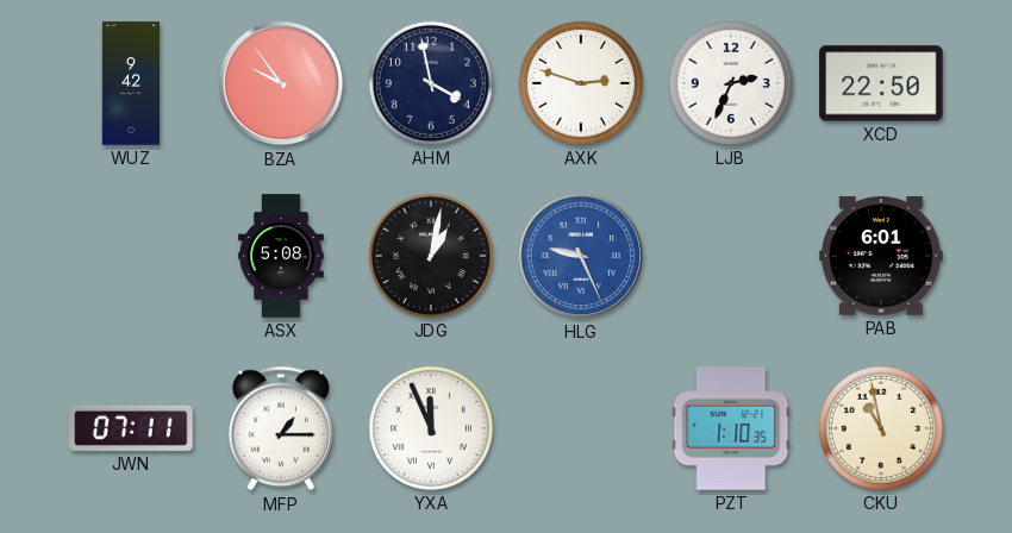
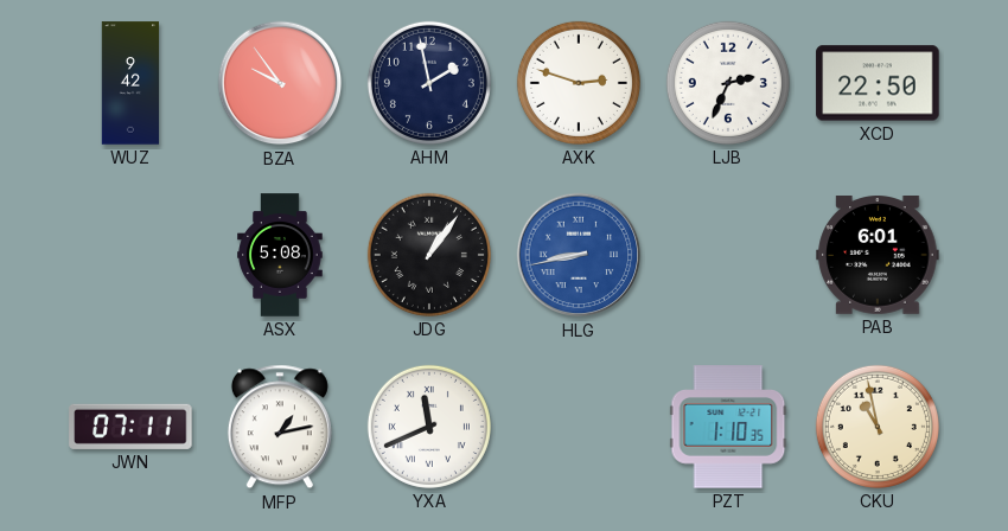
AHM: 3:58 -> 1:58
JDG: 1:02 -> 1:06
HLG: 9:26 -> 8:43
MFP: 1:15 -> 1:13
YXA: 11:56 -> 11:41
